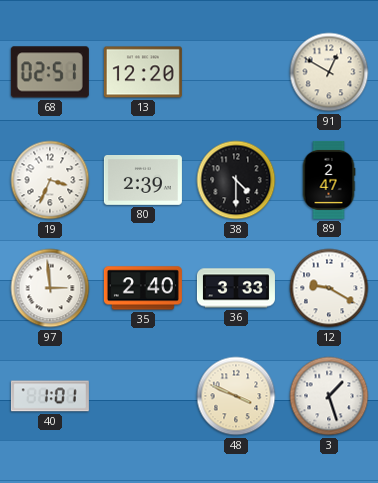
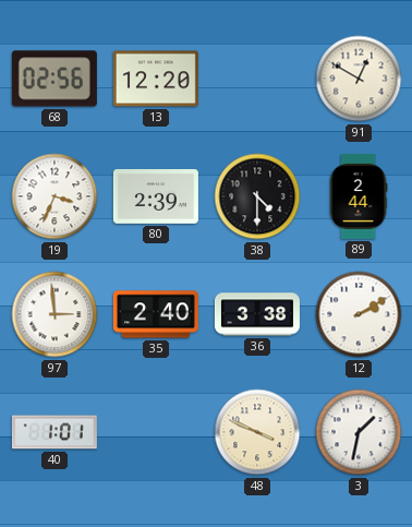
68: 02:51 -> 02:56
89: 2:47 -> 2:44
36: 3:33 -> 3:38
12: 9:20 -> 2:10
3: 1:27 -> 1:32
